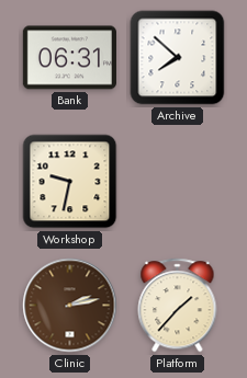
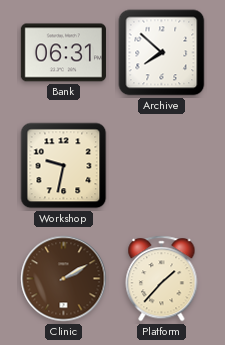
Clinic: 2:13 -> 2:10
